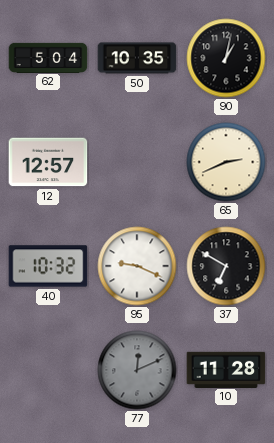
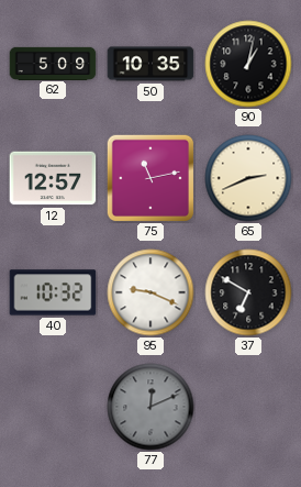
62: 5:04 -> 5:09
75: none -> 11:13
10: 11:28 -> none
